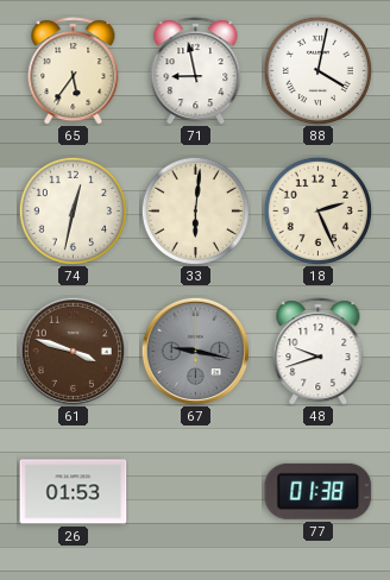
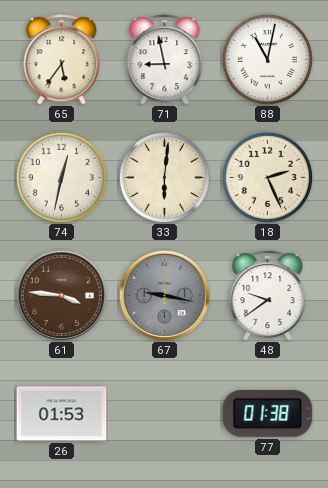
88: 4:02 -> 11:02
61: 3:48 -> 3:46
48: 9:42 -> 9:39
